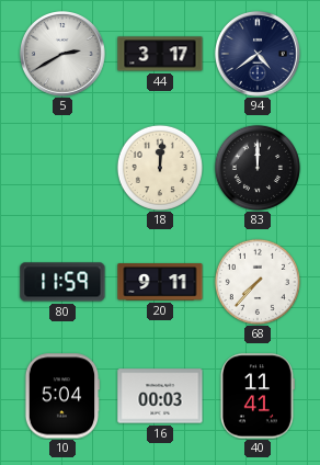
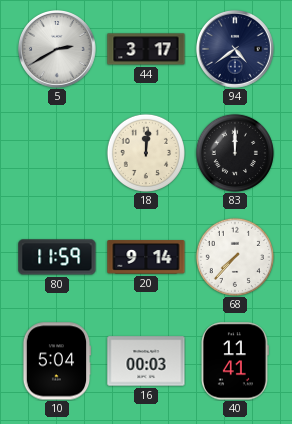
20: 9:11 -> 9:14
